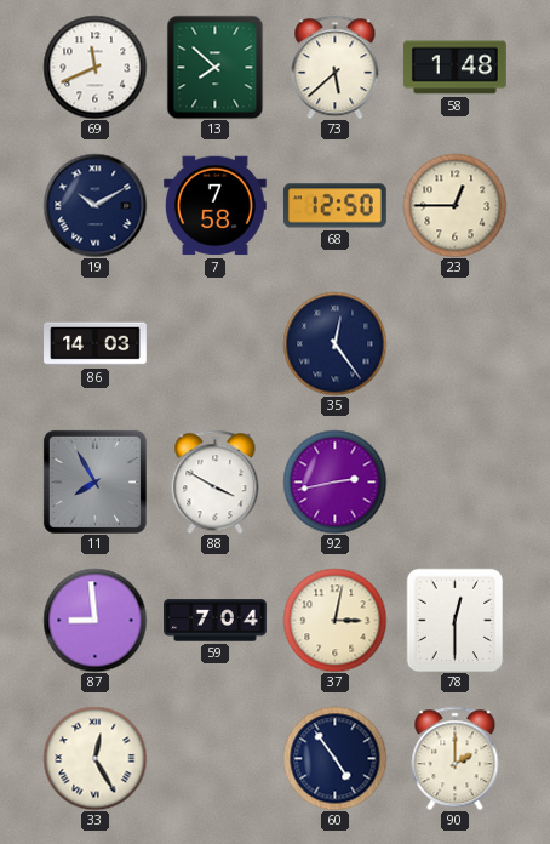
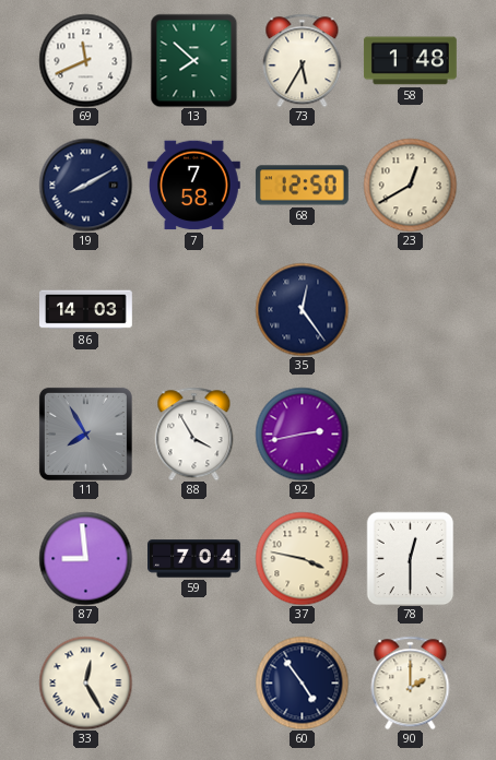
73: 5:38 -> 5:35
19: 10:10 -> 8:10
23: 12:45 -> 12:40
88: 3:50 -> 3:55
37: 3:02 -> 3:47
